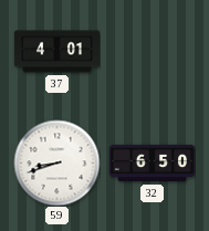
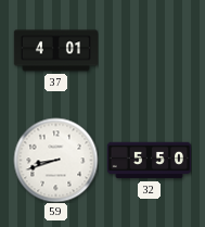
32: 6:50 -> 5:50
